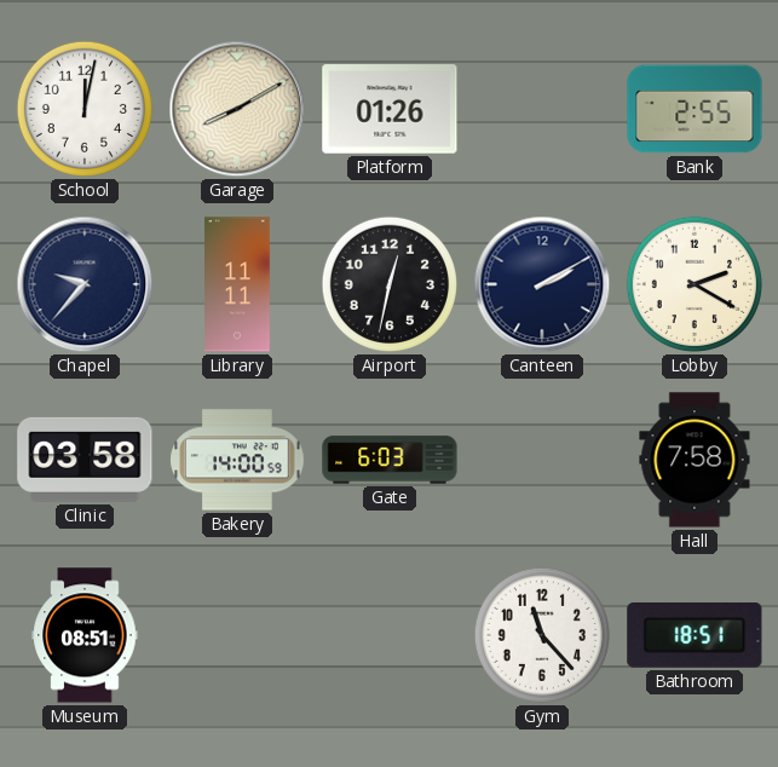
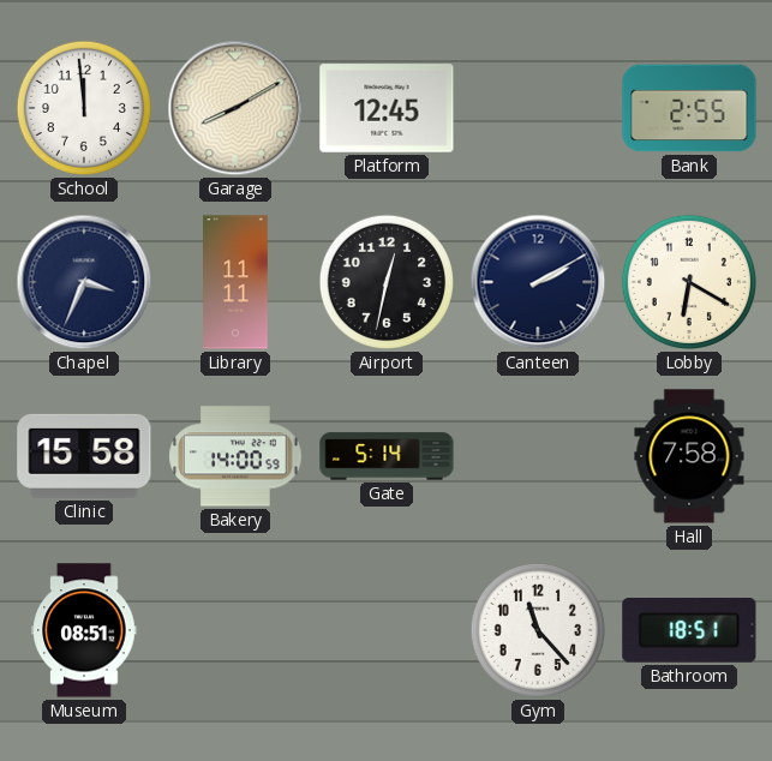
School: 12:02 -> 11:59
Platform: 01:26 -> 12:45
Chapel: 9:37 -> 3:34
Lobby: 2:20 -> 6:20
Clinic: 03:58 -> 15:58
Gate: 6:03 -> 5:14
